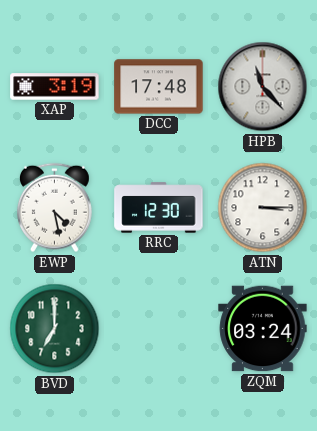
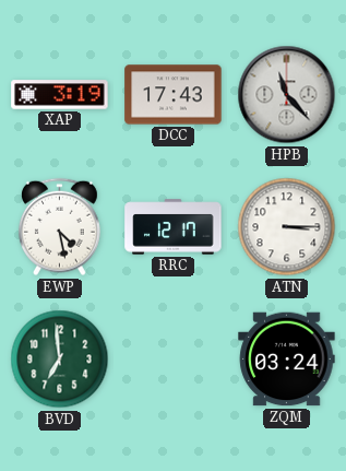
DCC: 17:48 -> 17:43
RRC: 12:30 -> 12:17
BVD: 7:00 -> 6:59
